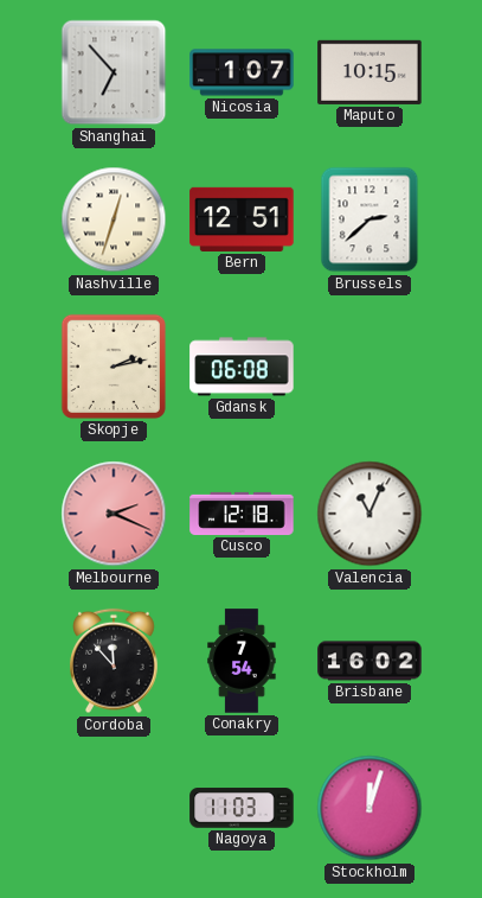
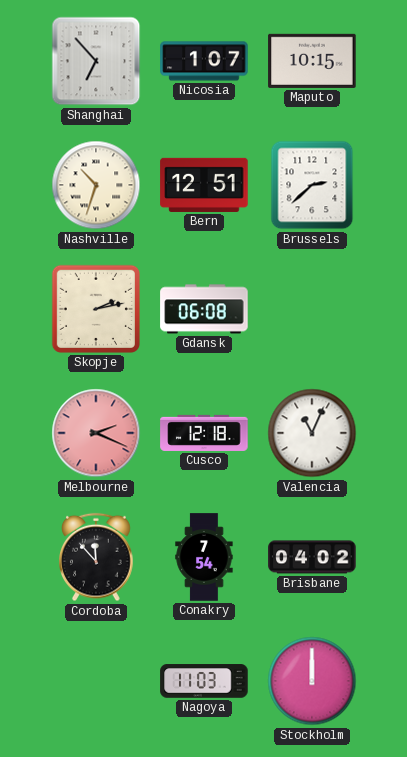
Nashville: 12:33 -> 10:33
Brisbane: 16:02 -> 04:02
Stockholm: 12:03 -> 12:00
